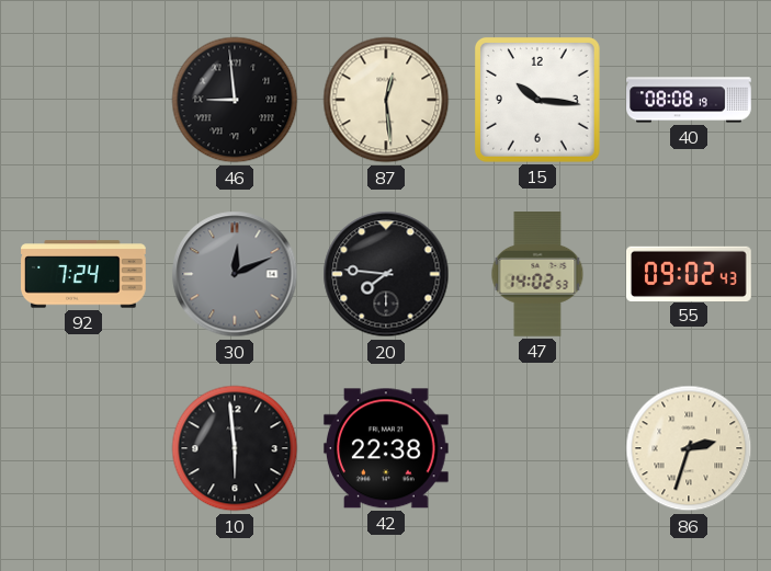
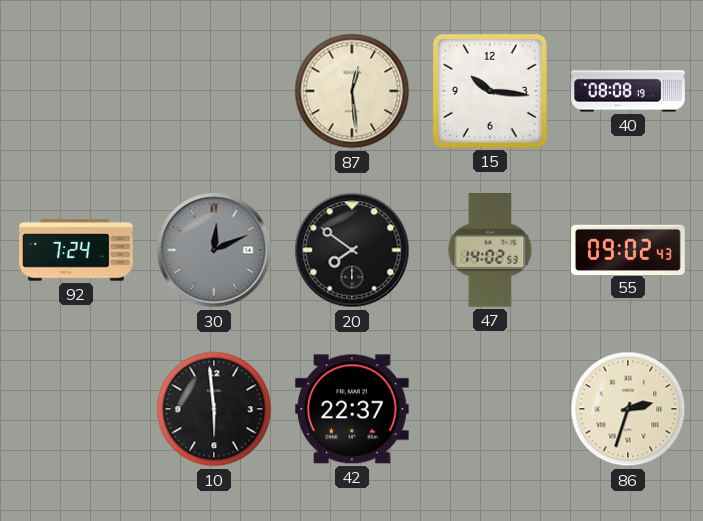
46: 8:59 -> none
20: 7:46 -> 7:51
42: 22:38 -> 22:37
